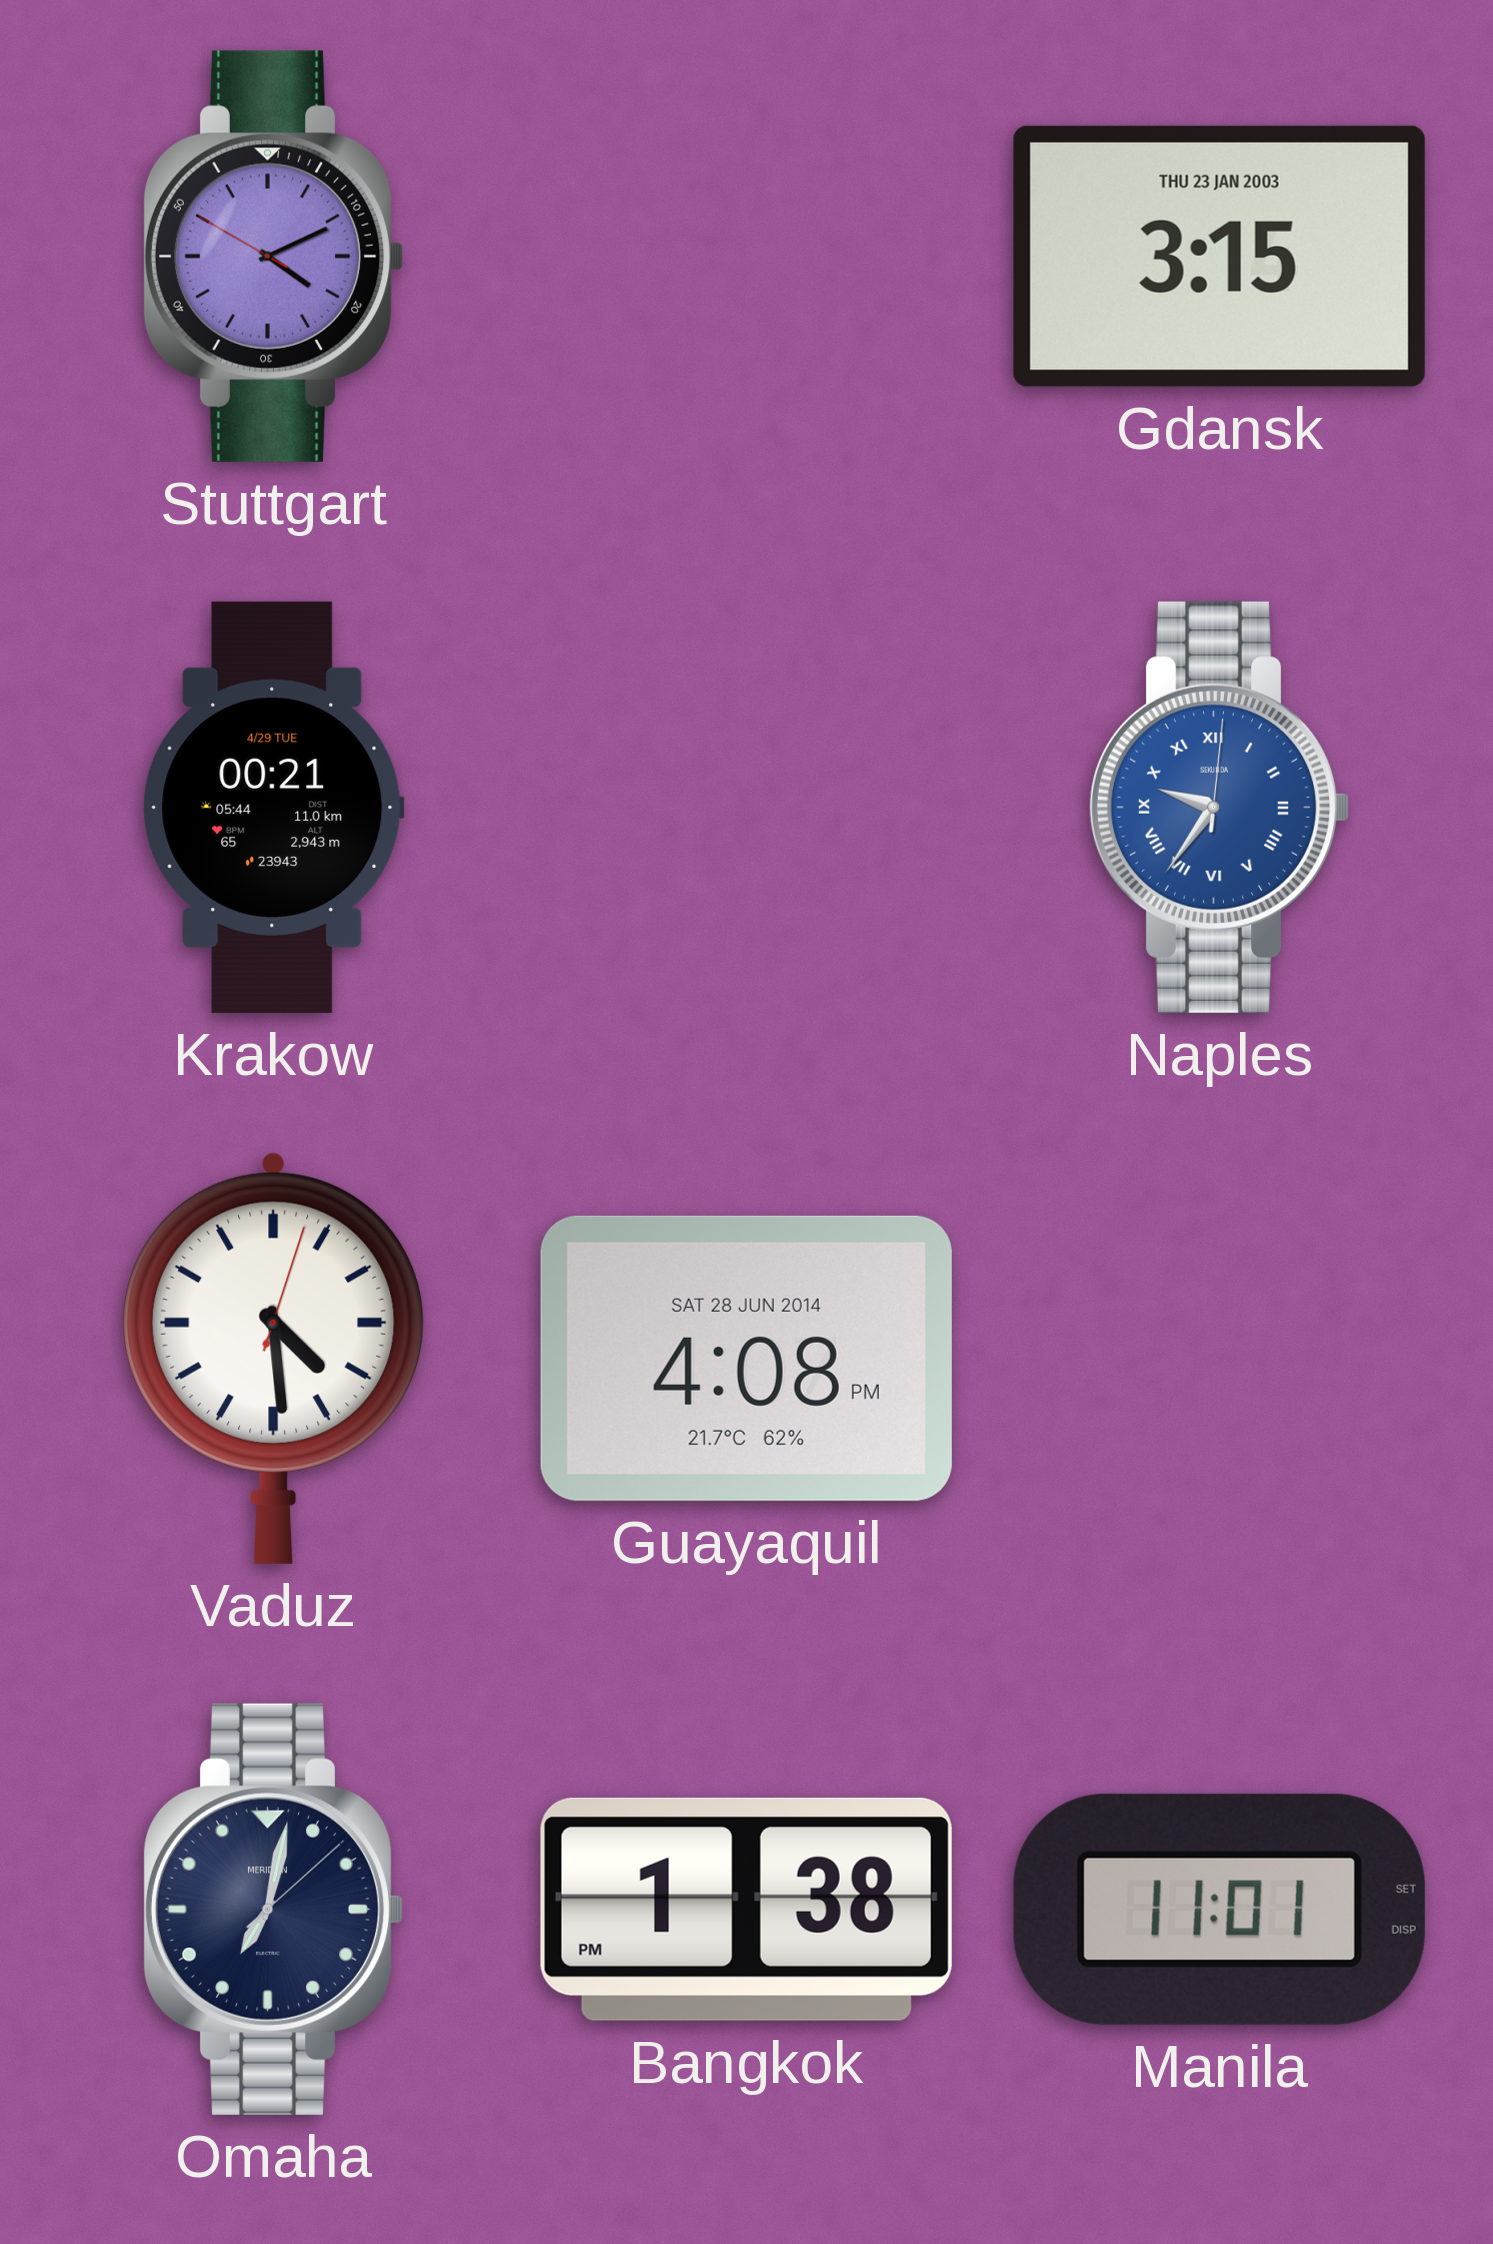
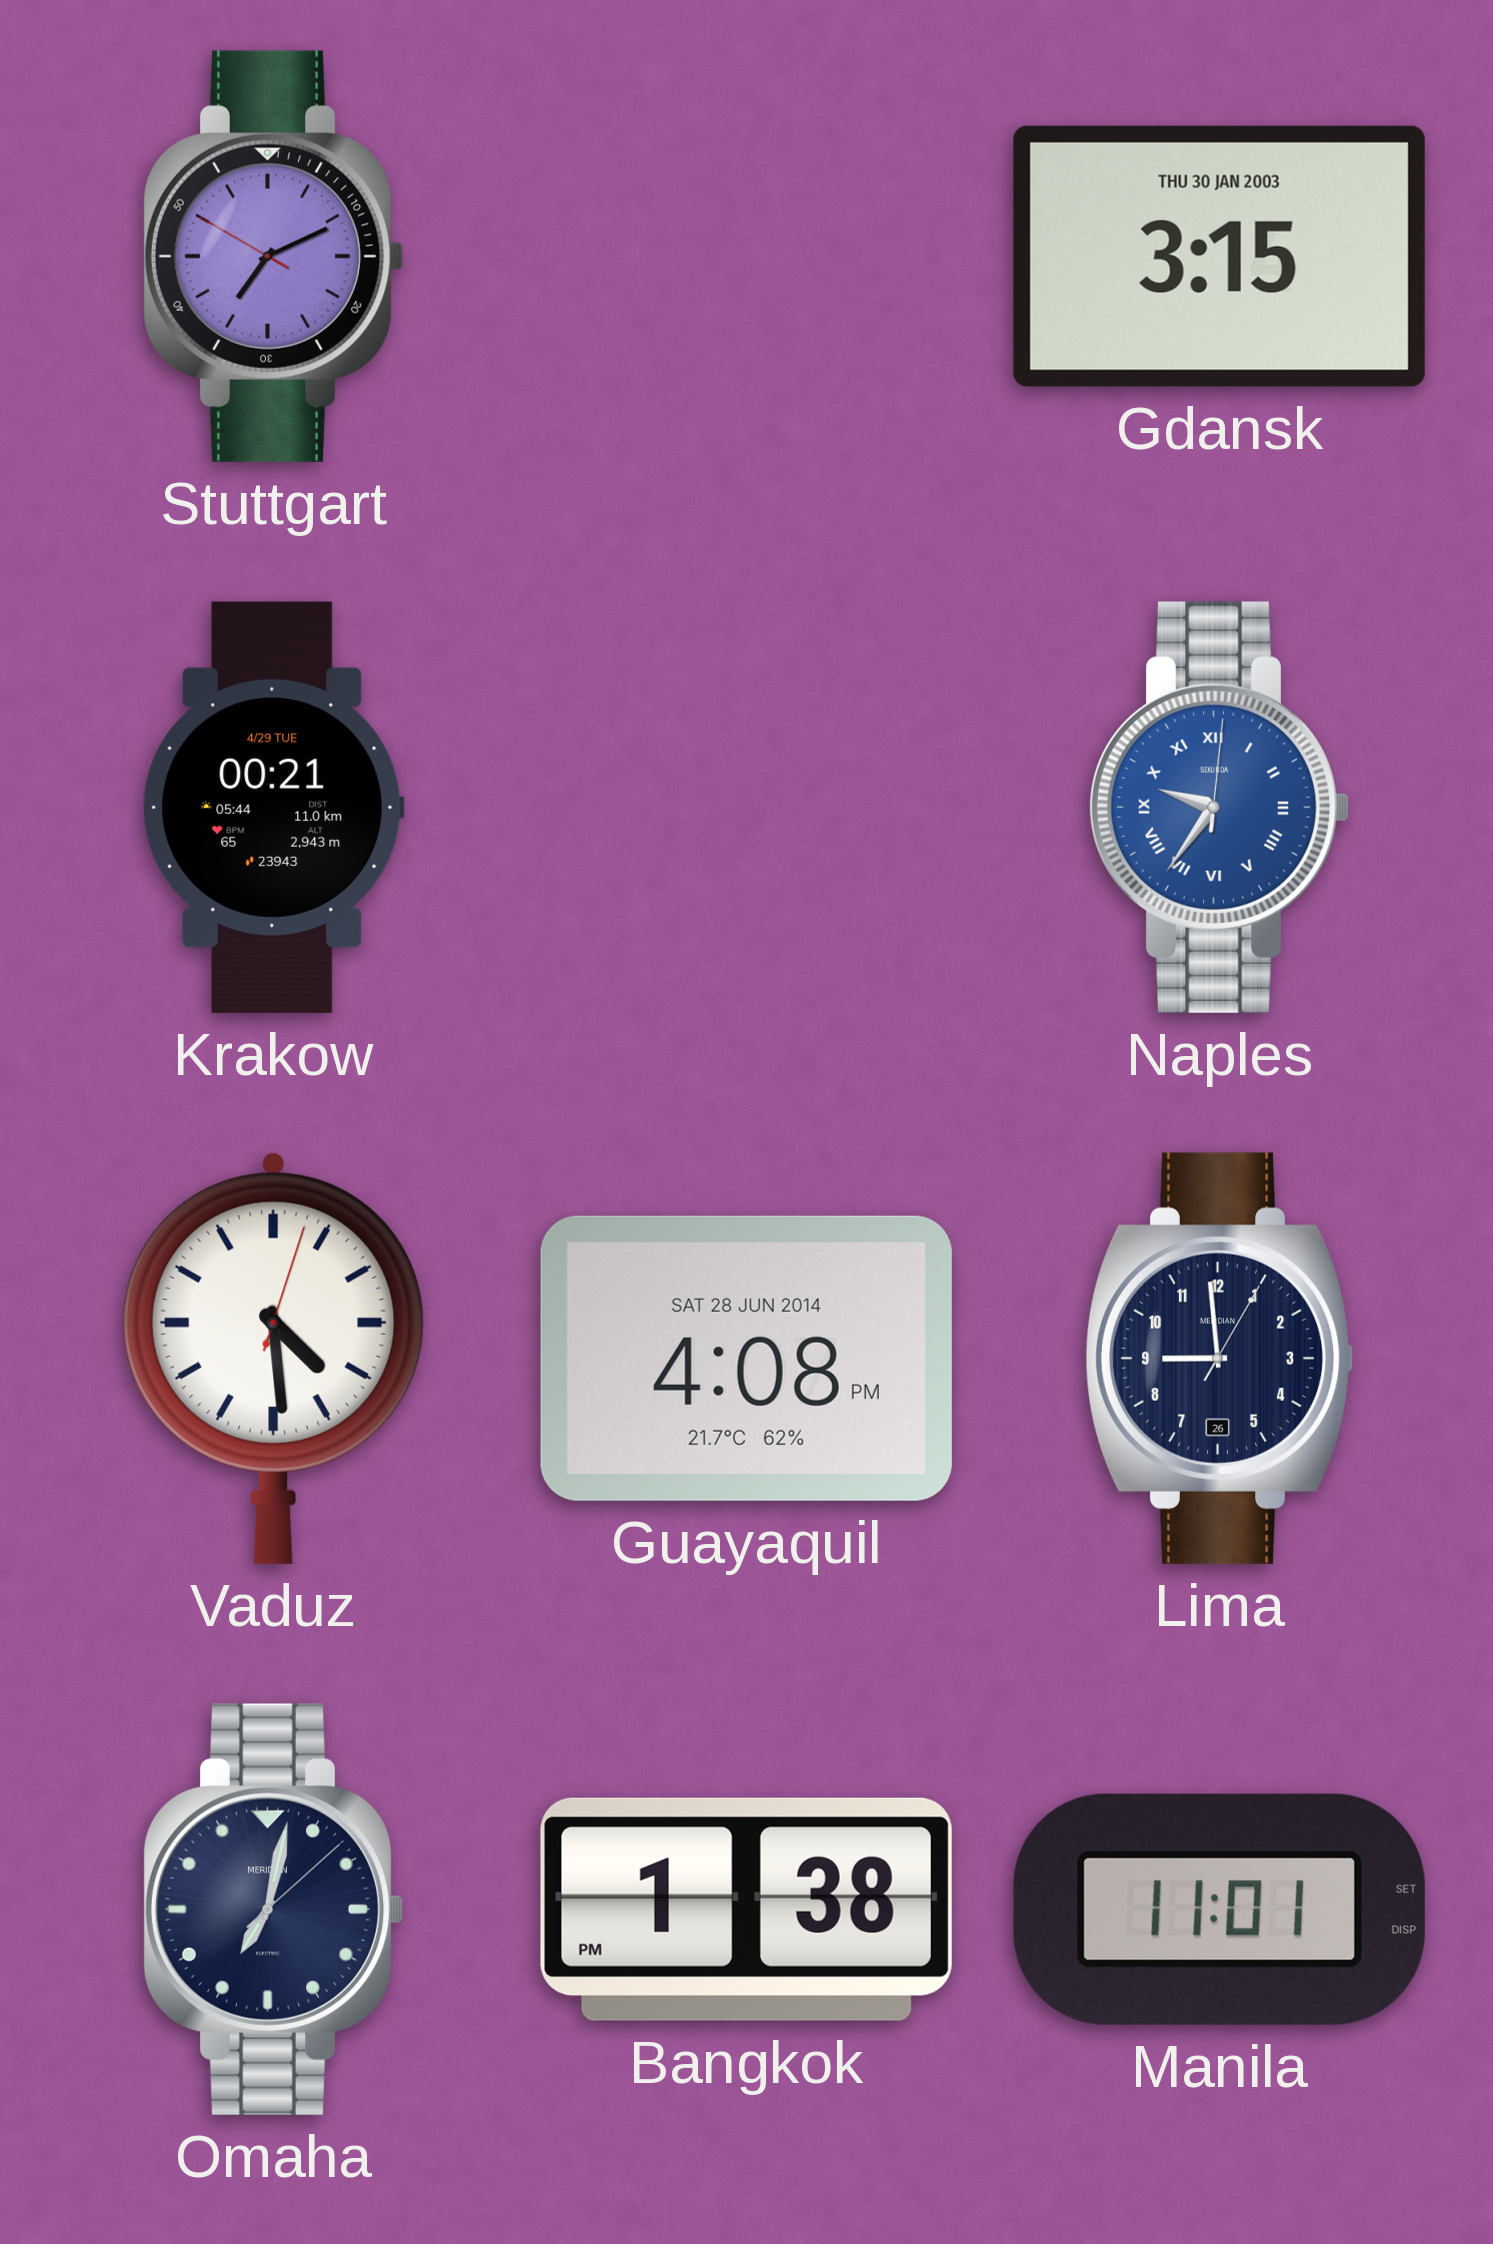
Stuttgart: 4:10 -> 7:10
Gdansk date: THU 23 JAN 2003 -> THU 30 JAN 2003
Lima: none -> 8:59
